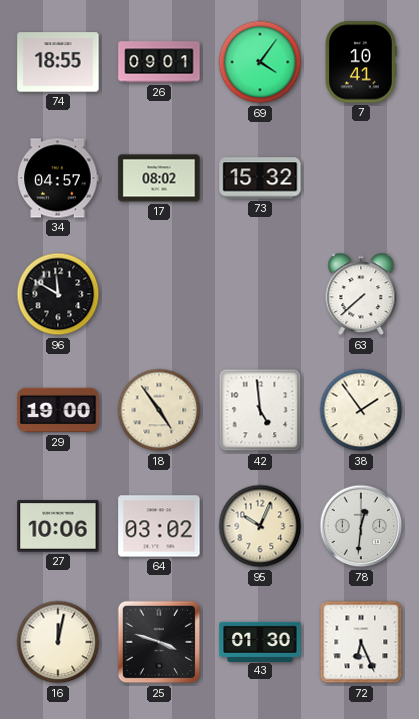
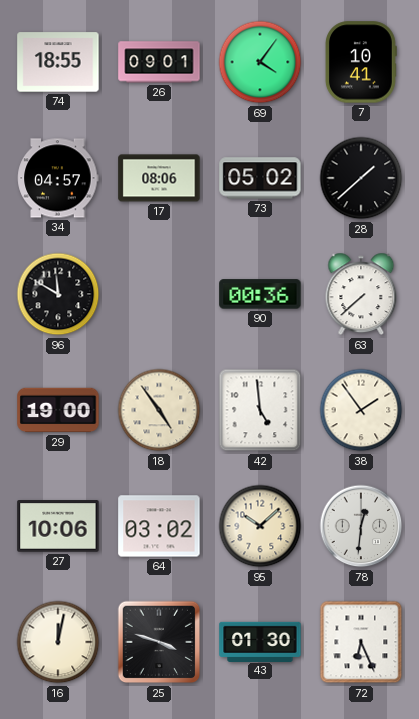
17: 08:02 -> 08:06
73: 15:32 -> 05:02
28: none -> 1:38
90: none -> 00:36
95: 10:04 -> 10:08
